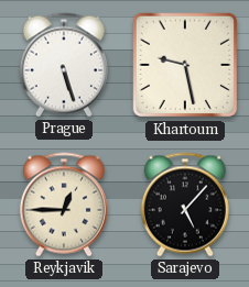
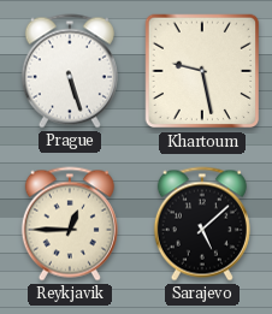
Sarajevo: 5:07 -> 5:08
